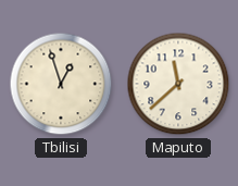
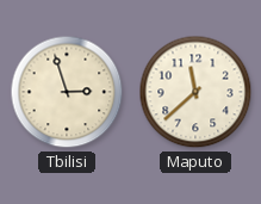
Tbilisi: 12:57 -> 2:57
